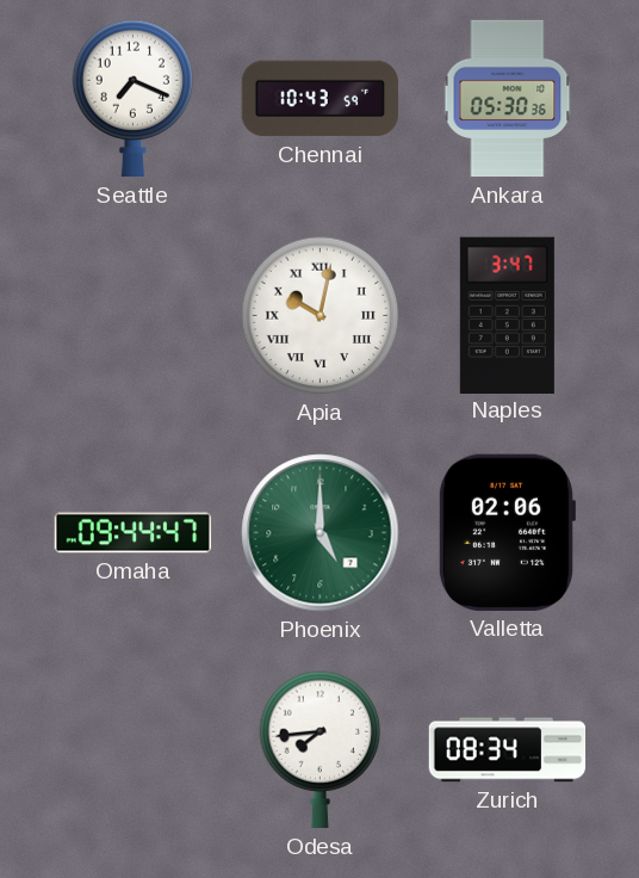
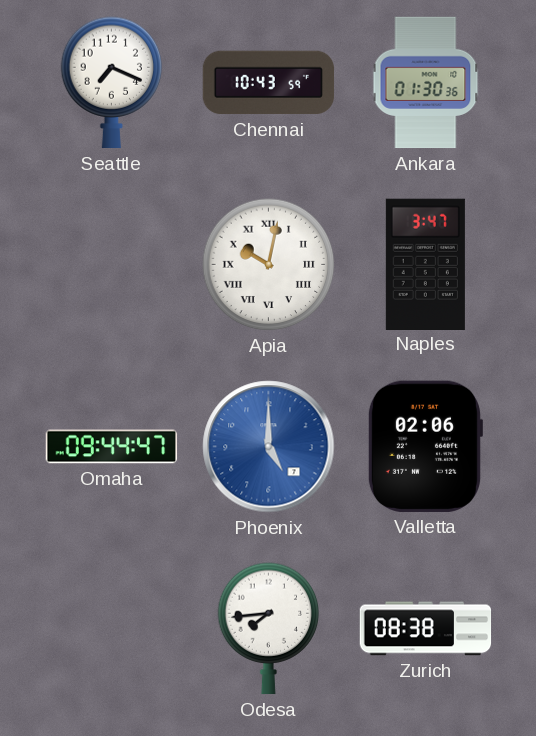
Ankara: 05:30 -> 01:30
Phoenix dial: green -> blue
Zurich: 08:34 -> 08:38
